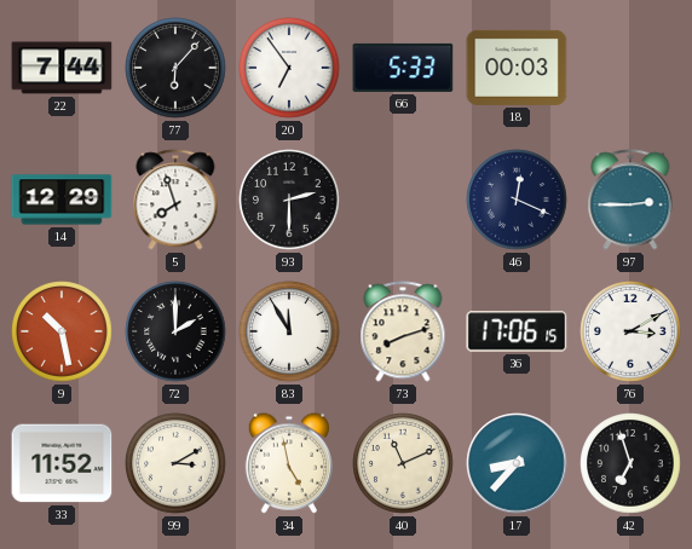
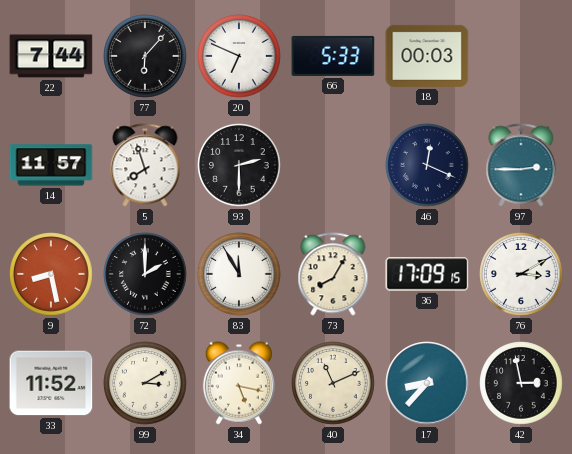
20: 6:54 -> 6:49
14: 12:29 -> 11:57
9: 10:28 -> 8:28
73: 8:12 -> 8:05
36: 17:06 -> 17:09
34: 4:58 -> 5:17
42: 6:57 -> 2:58
